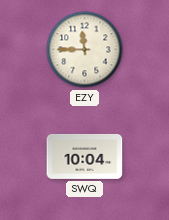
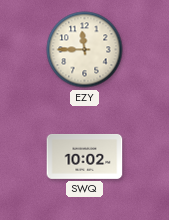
SWQ: 10:04 -> 10:02
